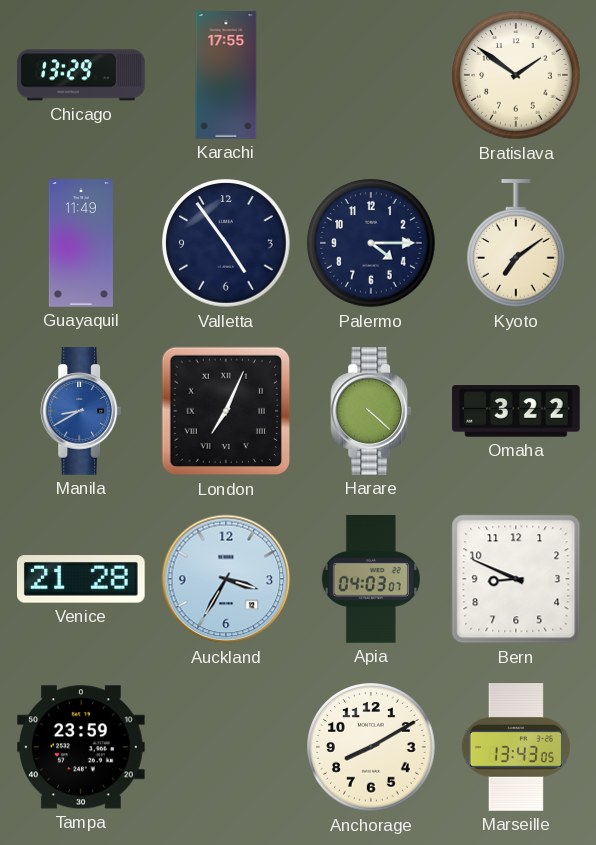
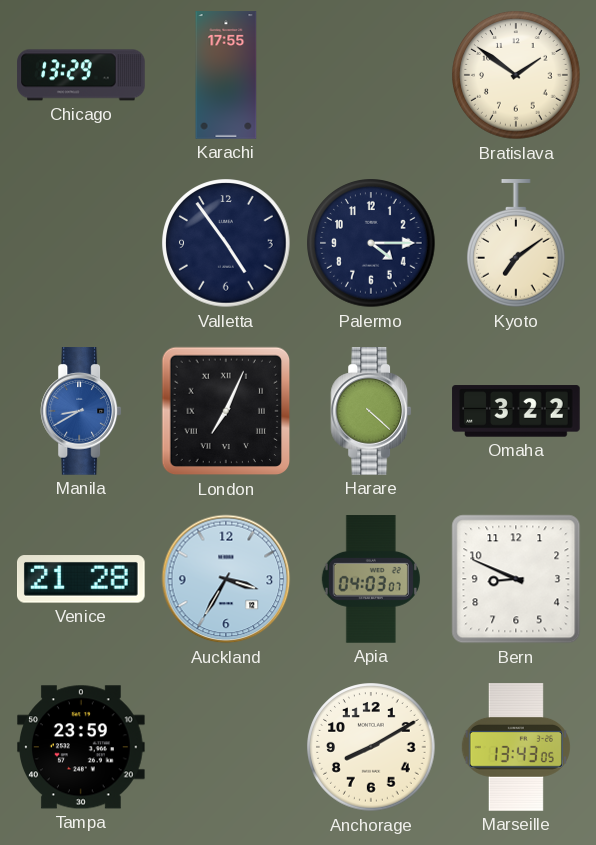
Guayaquil: 11:49 -> none
